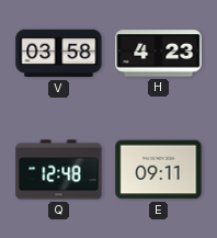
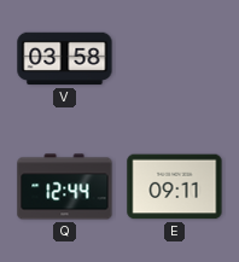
H: 4:23 -> none
Q: 12:48 -> 12:44
